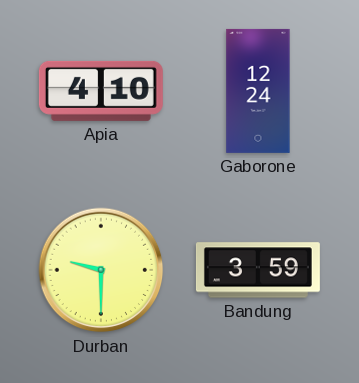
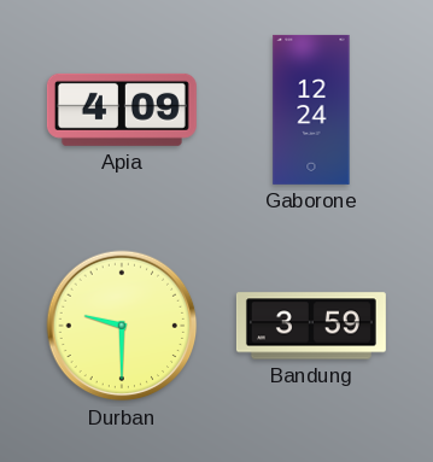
Apia: 4:10 -> 4:09
